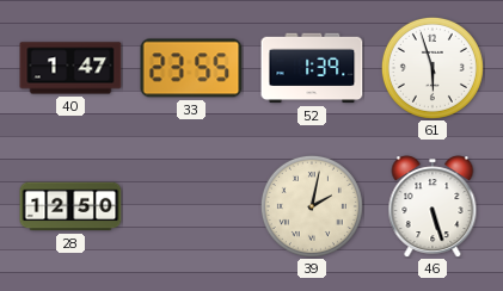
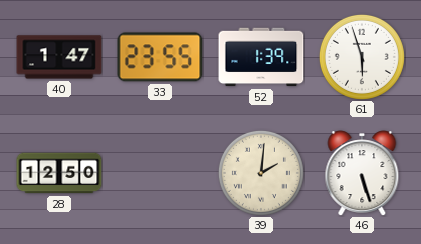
39: 2:02 -> 2:01
